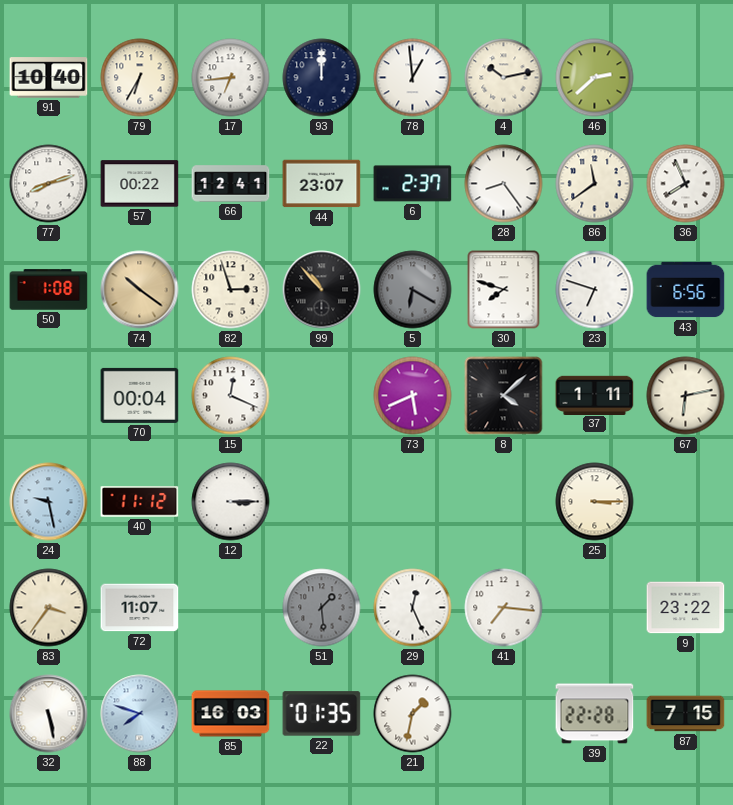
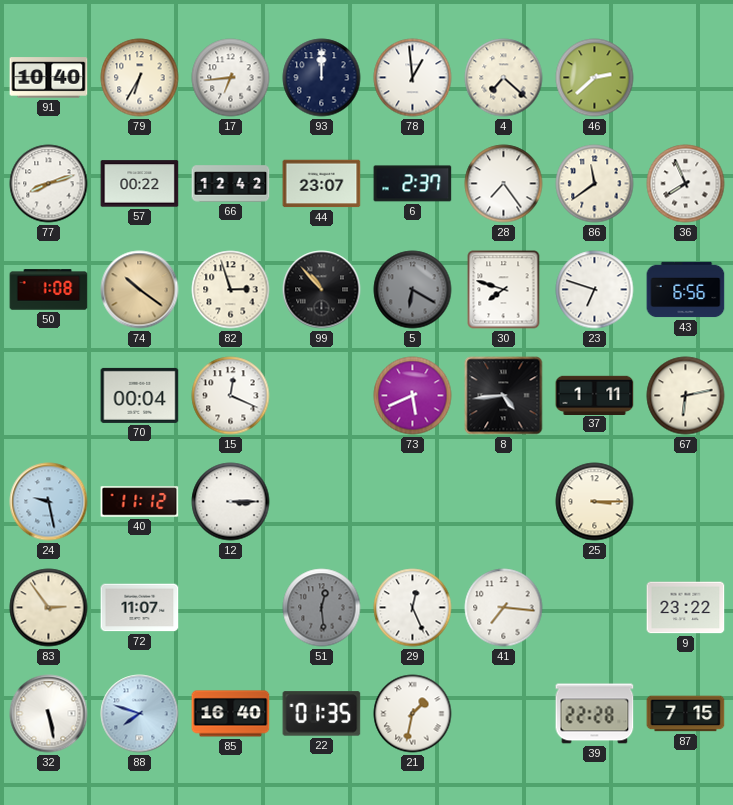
4: 10:13 -> 7:22
66: 12:41 -> 12:42
28: 8:24 -> 7:24
8: 4:08 -> 4:44
83: 3:36 -> 2:54
51: 1:29 -> 12:29
85: 16:03 -> 16:40
